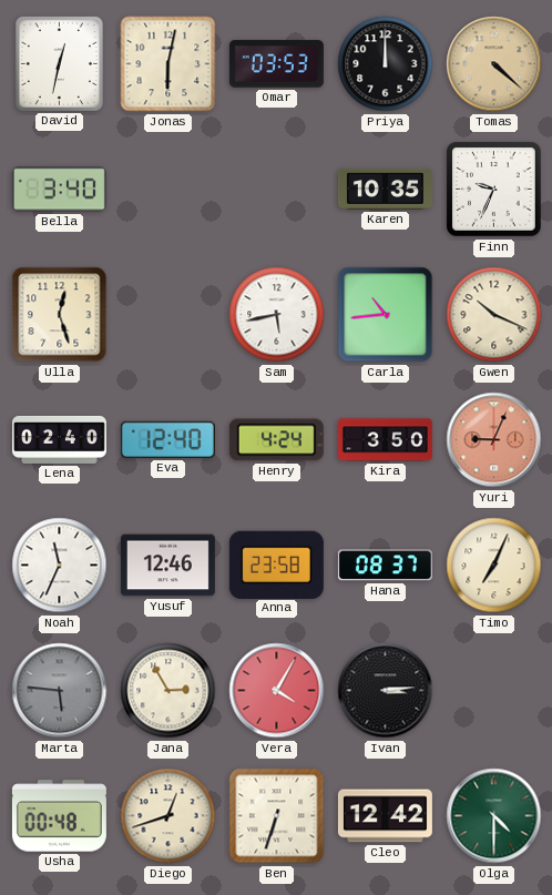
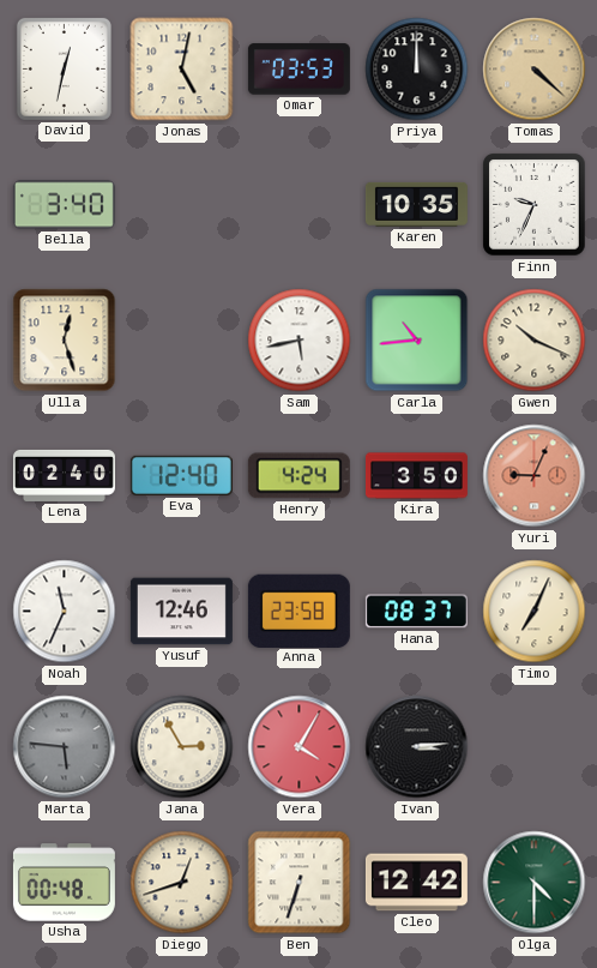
Jonas: 6:02 -> 5:02
